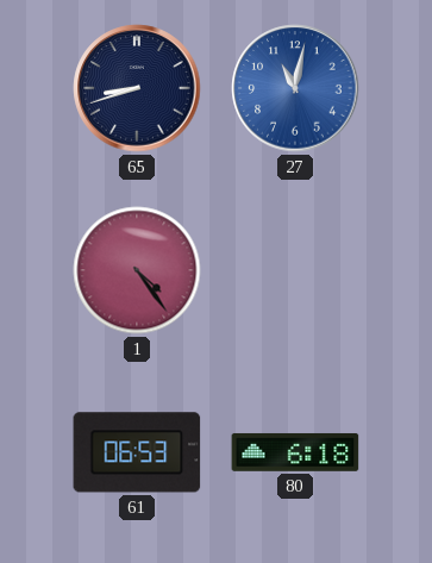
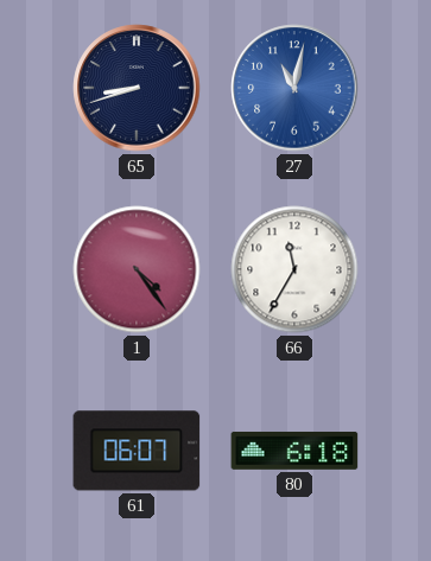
66: none -> 11:35
61: 06:53 -> 06:07
